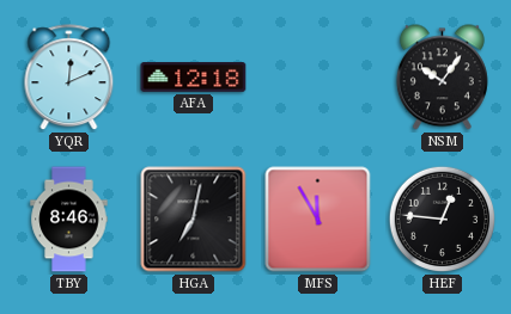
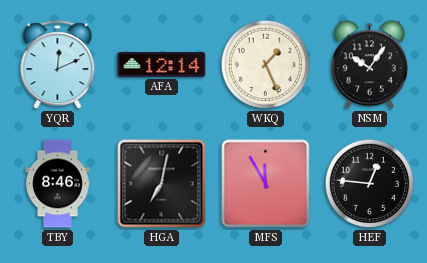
AFA: 12:18 -> 12:14
WKQ: none -> 1:26
